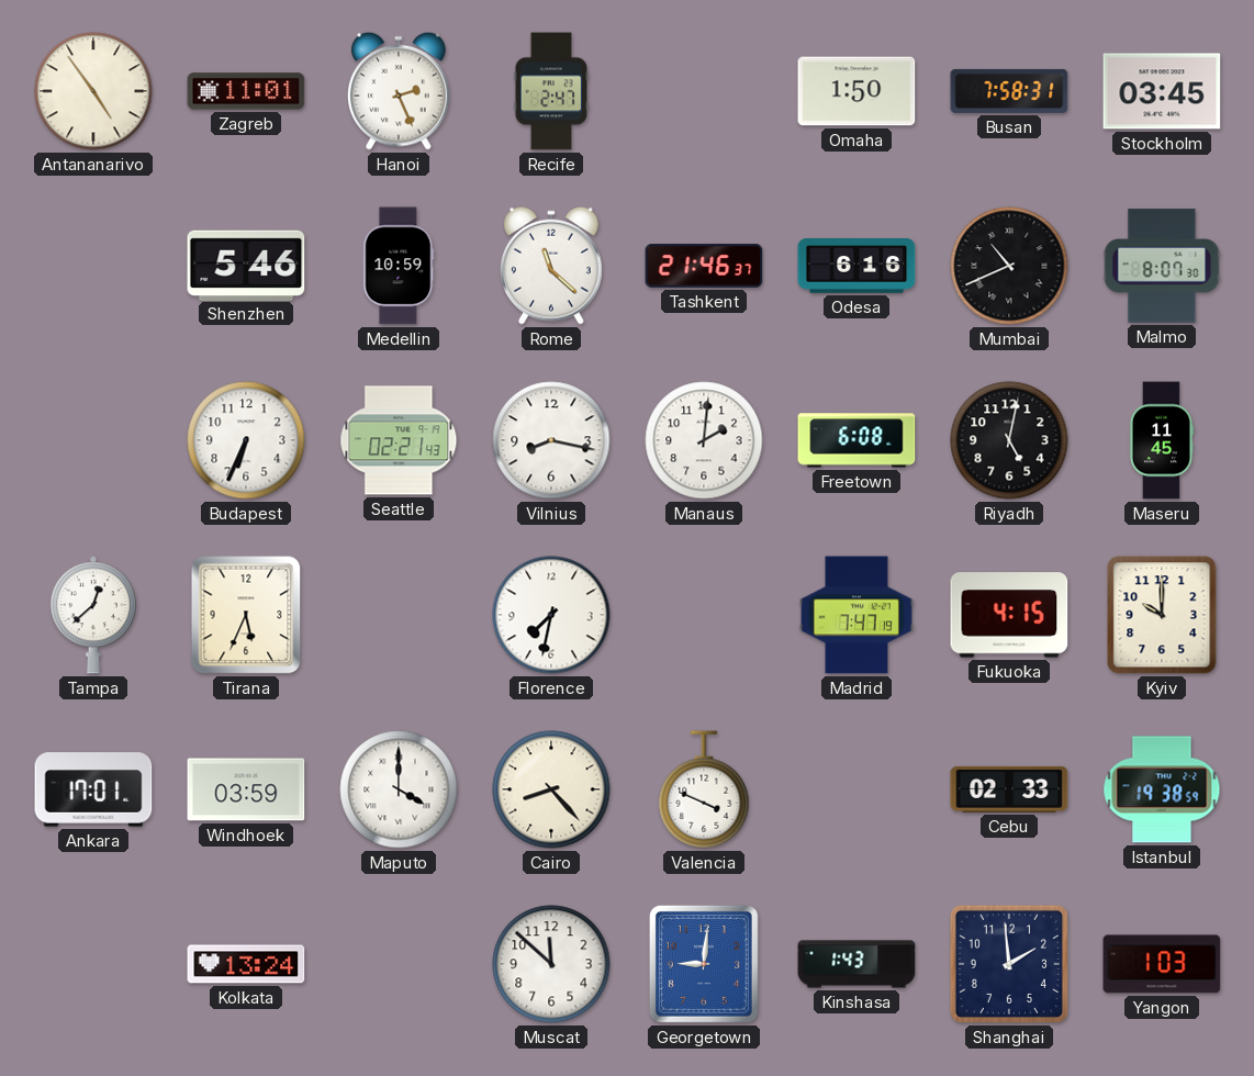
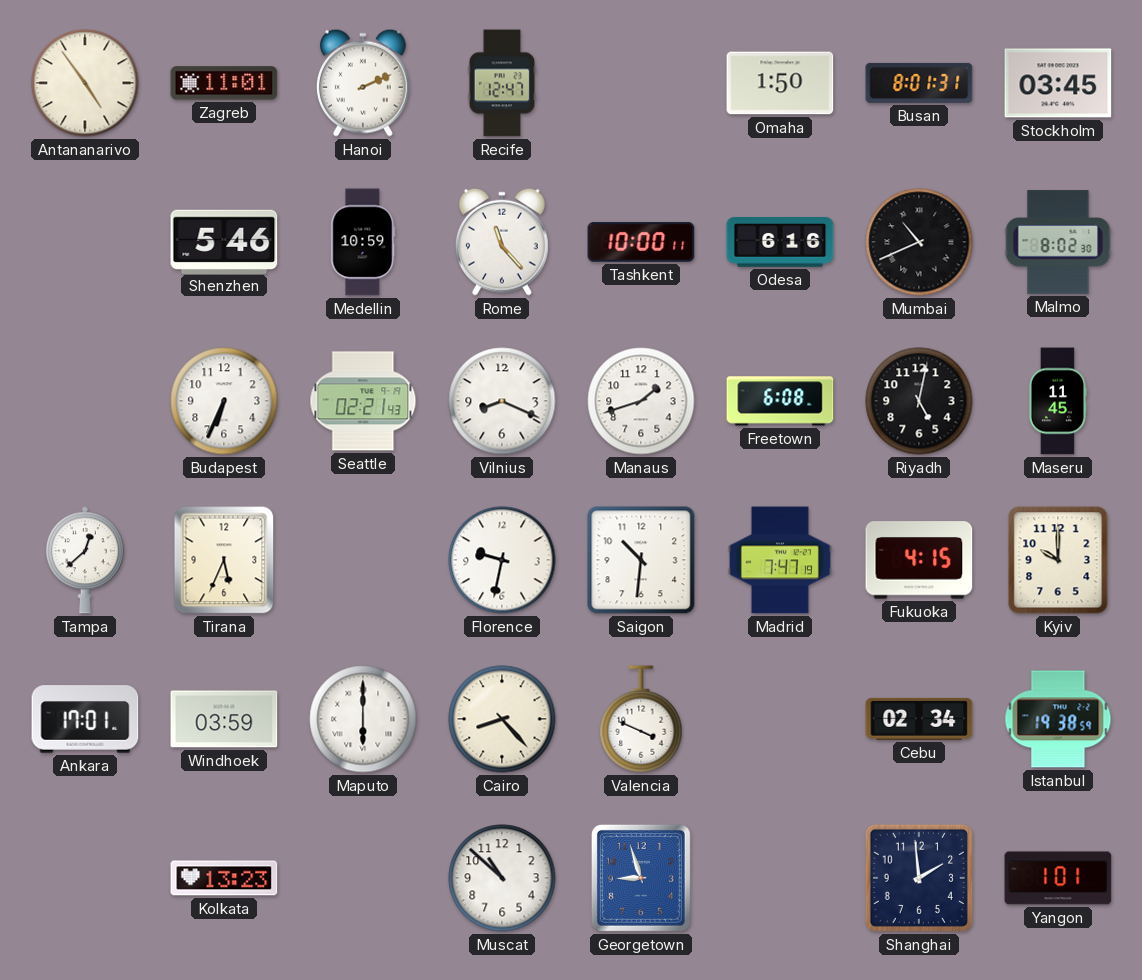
Hanoi: 2:26 -> 2:11
Recife: 2:47 -> 12:47
Busan: 7:58 -> 8:01
Rome: 11:22 -> 11:23
Tashkent: 21:46 -> 10:00
Malmo: 8:07 -> 8:02
Vilnius: 8:17 -> 8:19
Manaus: 2:01 -> 1:42
Florence: 7:32 -> 9:32
Saigon: none -> 10:31
Maputo: 4:00 -> 6:00
Cebu: 02:33 -> 02:34
Kolkata: 13:24 -> 13:23
Muscat: 11:52 -> 10:52
Georgetown: 9:01 -> 8:57
Kinshasa: 1:43 -> none
Yangon: 1:03 -> 1:01
